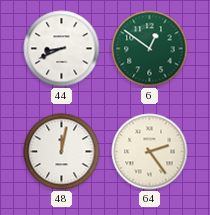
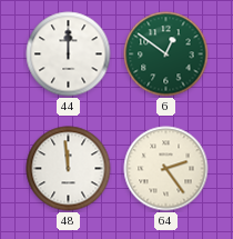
44: 8:41 -> 12:00
48: 12:02 -> 11:59
